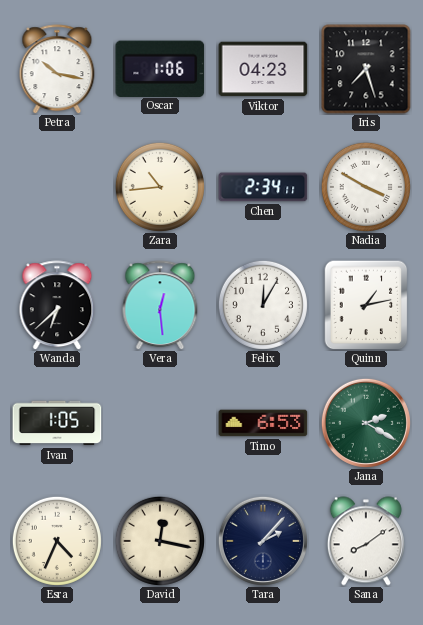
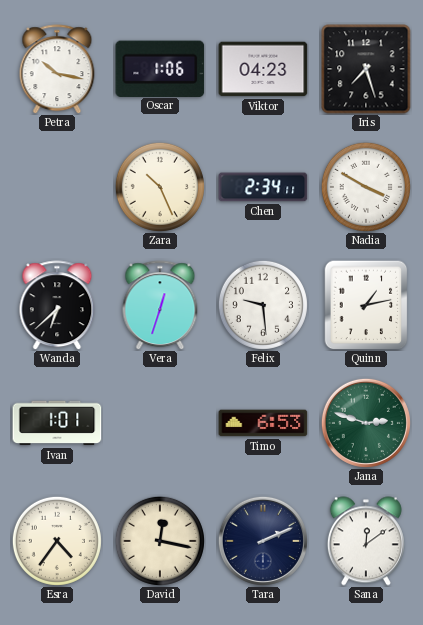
Zara: 10:44 -> 10:26
Vera: 12:29 -> 12:33
Felix: 12:05 -> 9:29
Ivan: 1:05 -> 1:01
Jana: 2:20 -> 2:48
Esra: 4:34 -> 4:36
Tara: 2:07 -> 2:11
Sana: 8:09 -> 12:09
